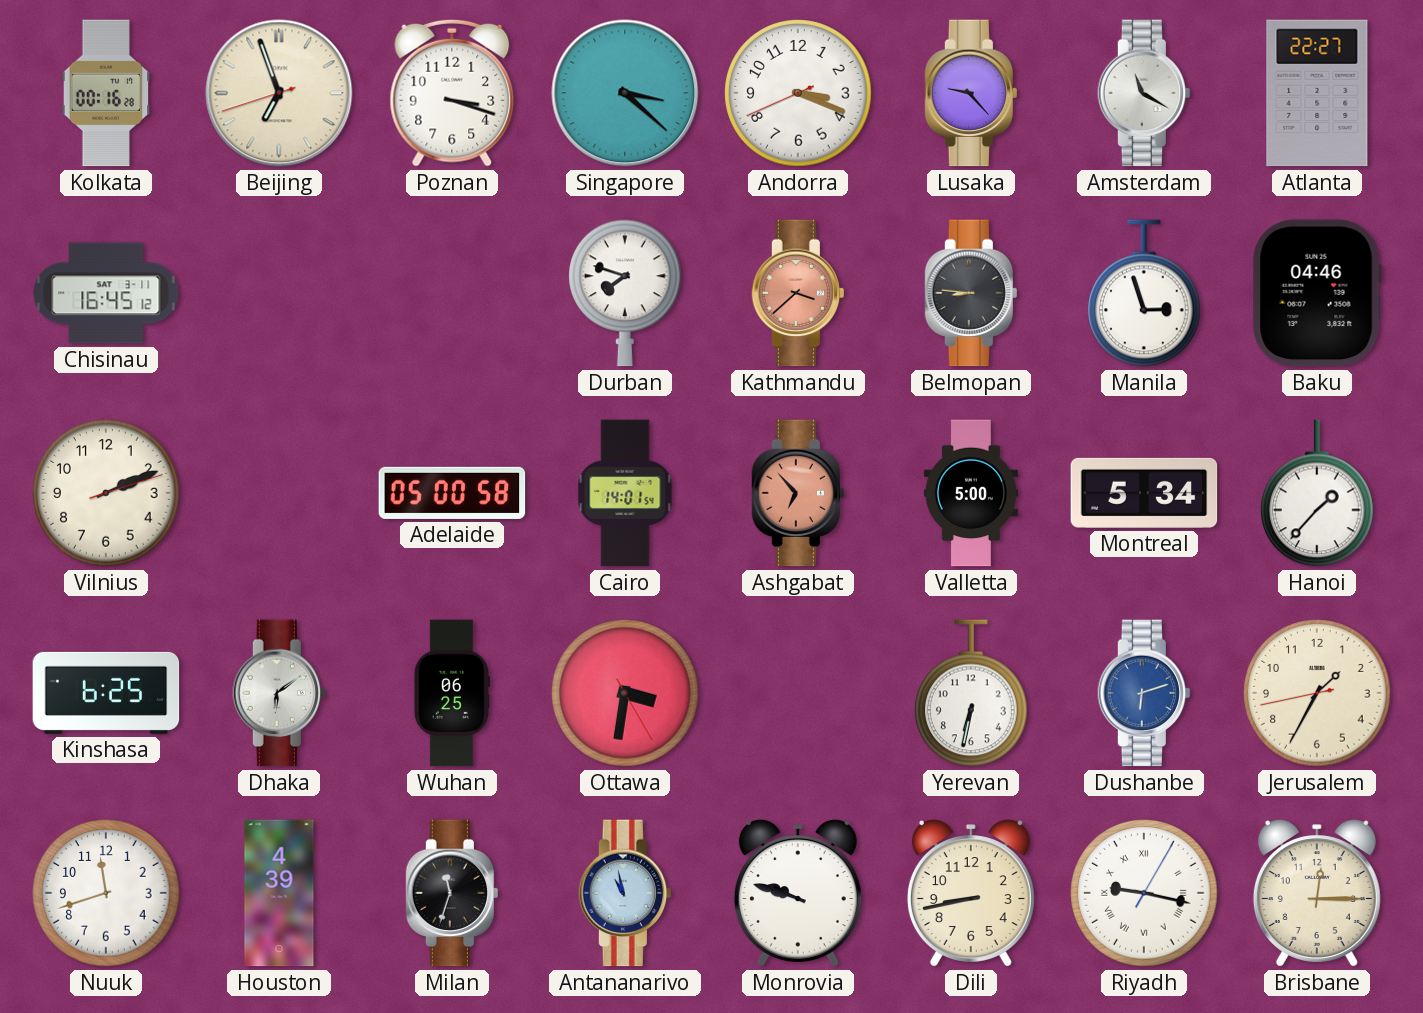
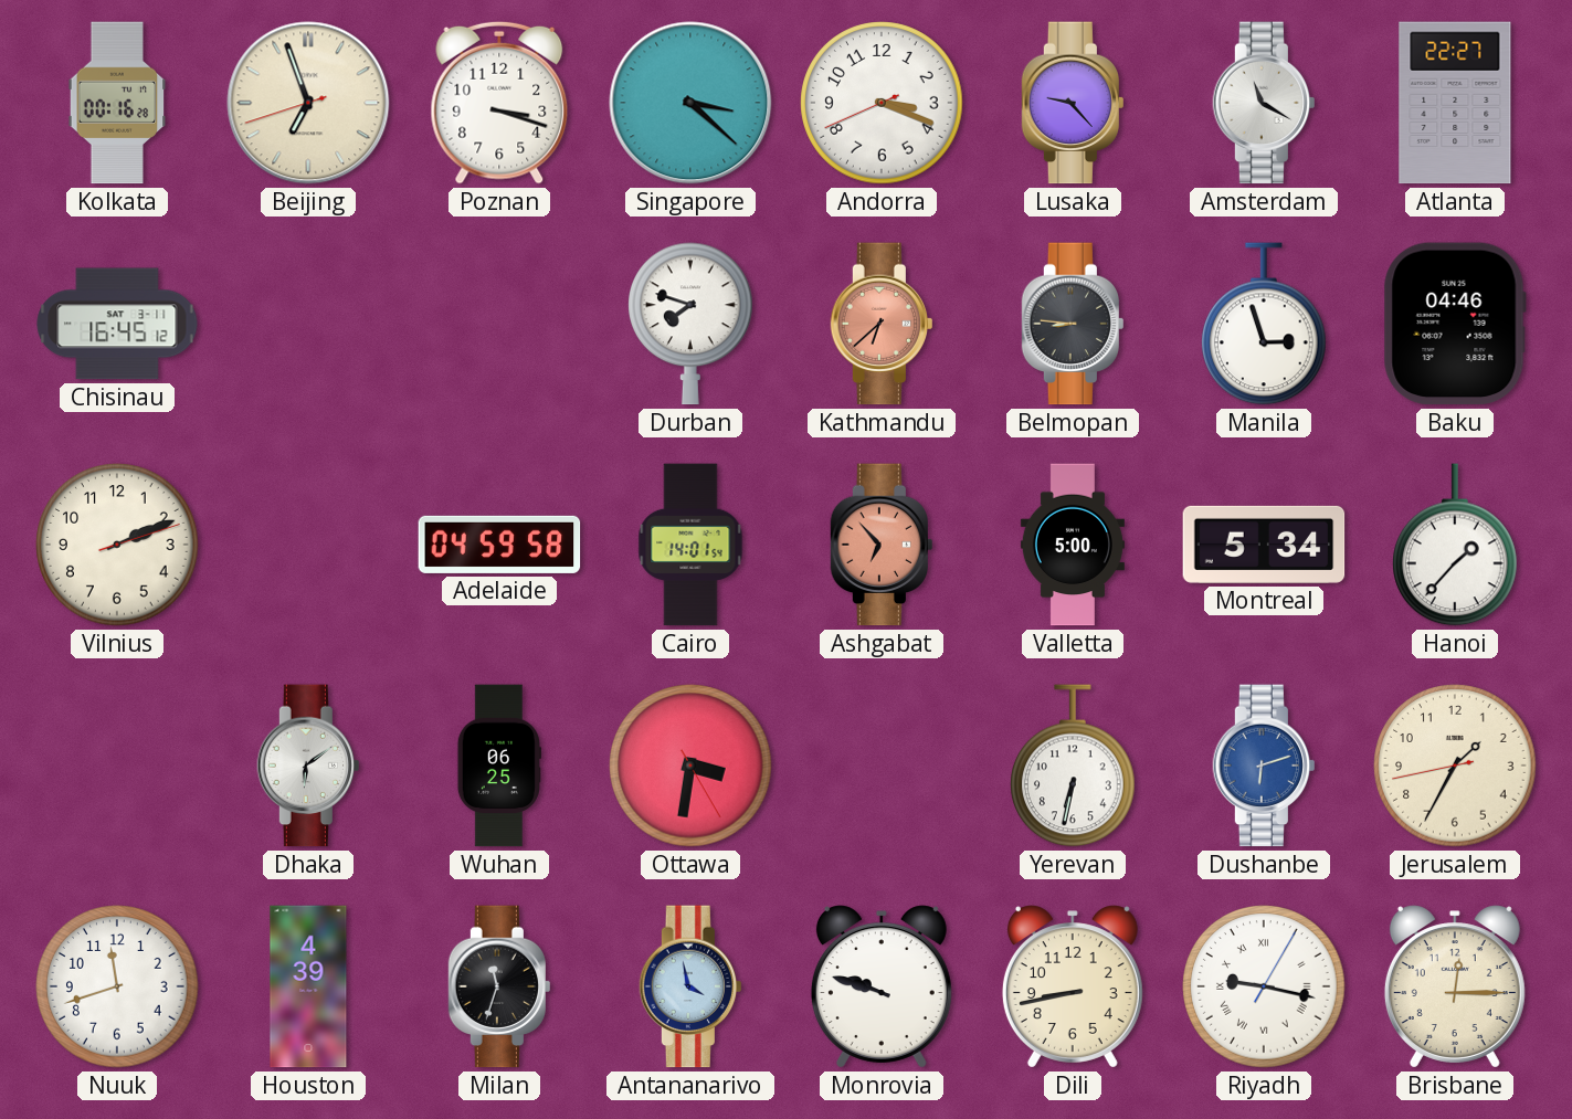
Kathmandu: 3:38 -> 6:38
Adelaide: 05:00 -> 04:59
Kinshasa: 6:25 -> none
Antananarivo: 10:58 -> 3:58
